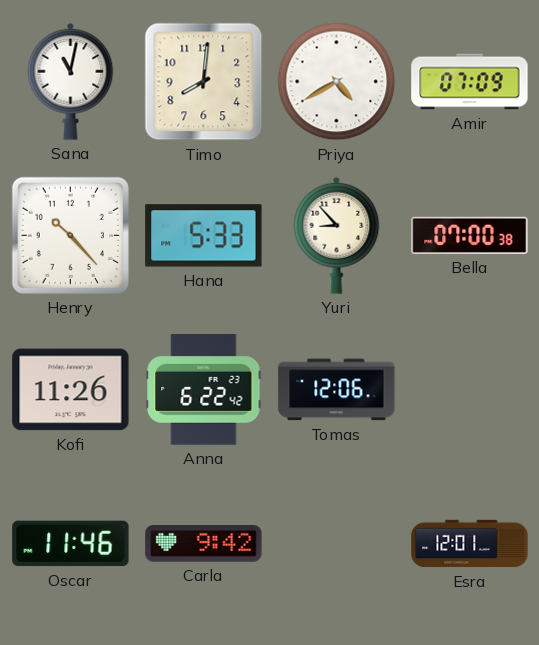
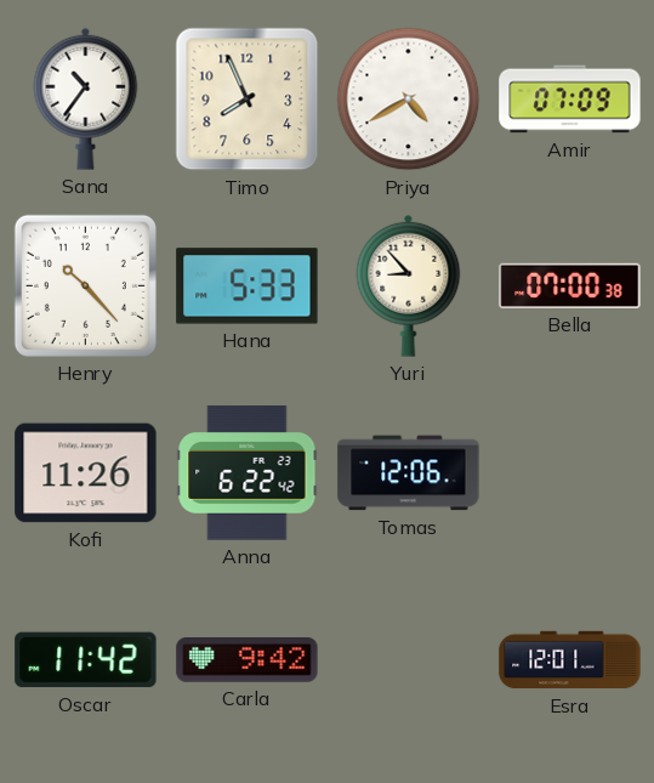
Sana: 11:02 -> 10:36
Timo: 8:01 -> 7:56
Oscar: 11:46 -> 11:42
